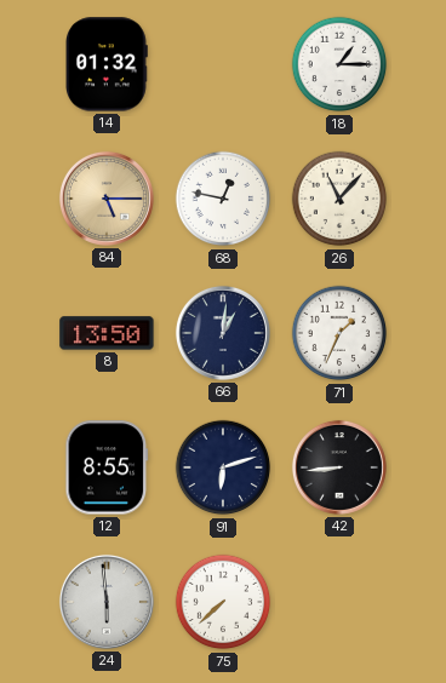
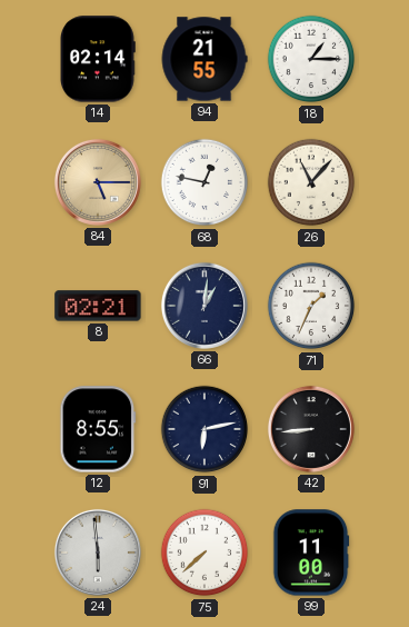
14: 01:32 -> 02:14
94: none -> 21:55
8: 13:50 -> 02:21
91: 6:12 -> 6:13
99: none -> 11:00
